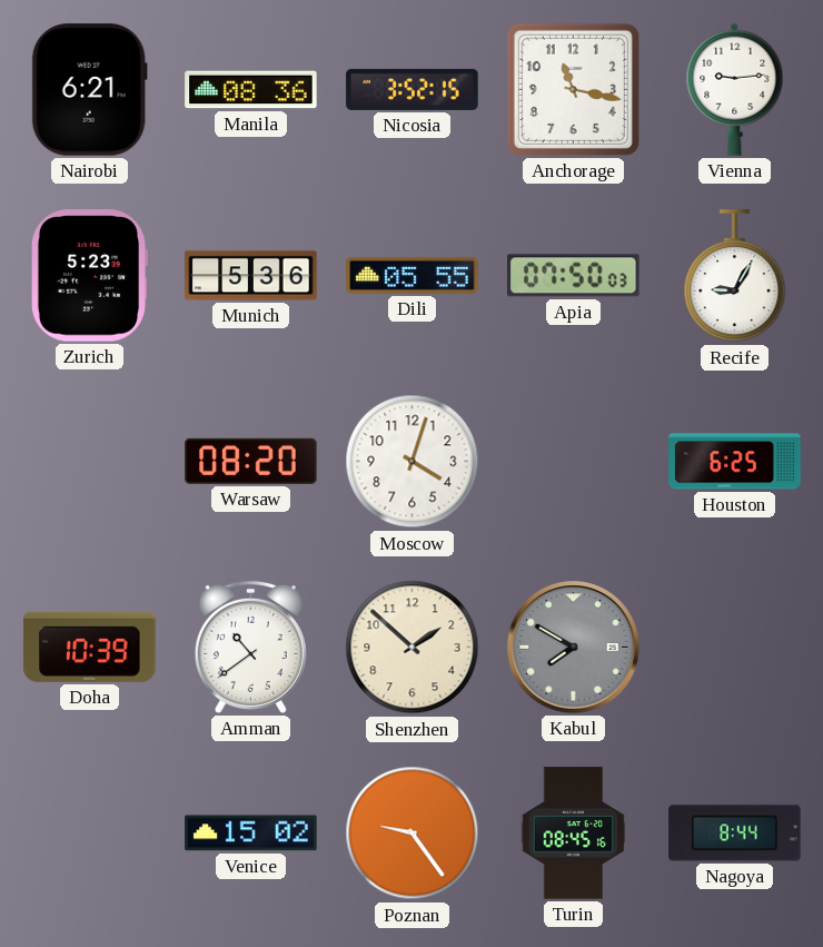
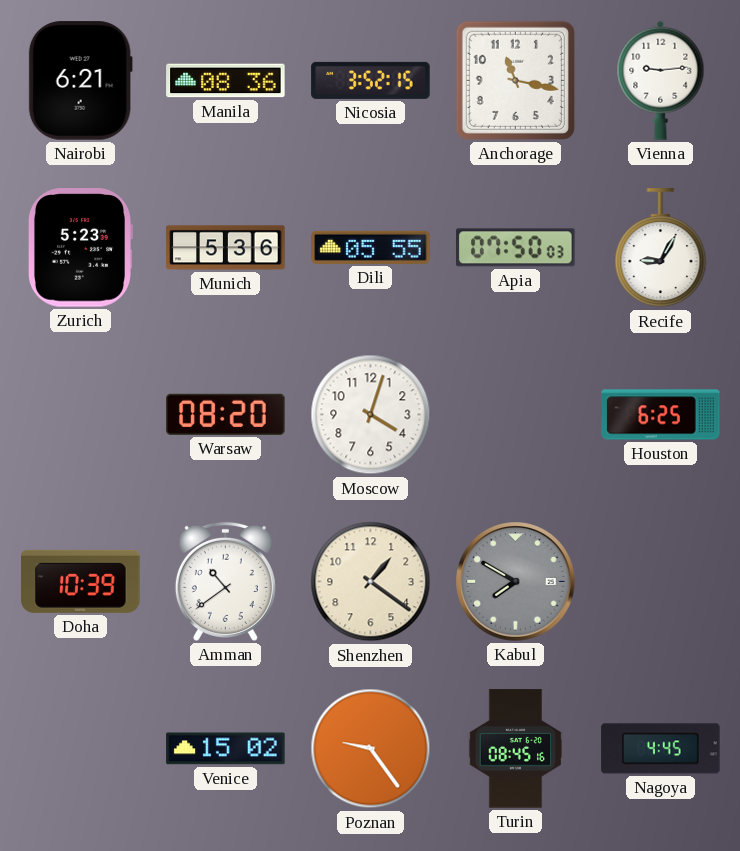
Shenzhen: 1:52 -> 1:21
Nagoya: 8:44 -> 4:45
